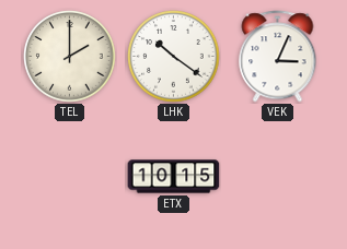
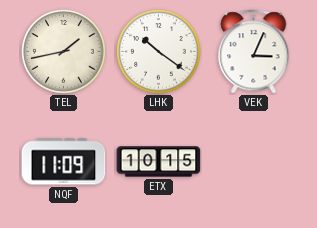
TEL: 2:00 -> 1:43
NQF: none -> 11:09
